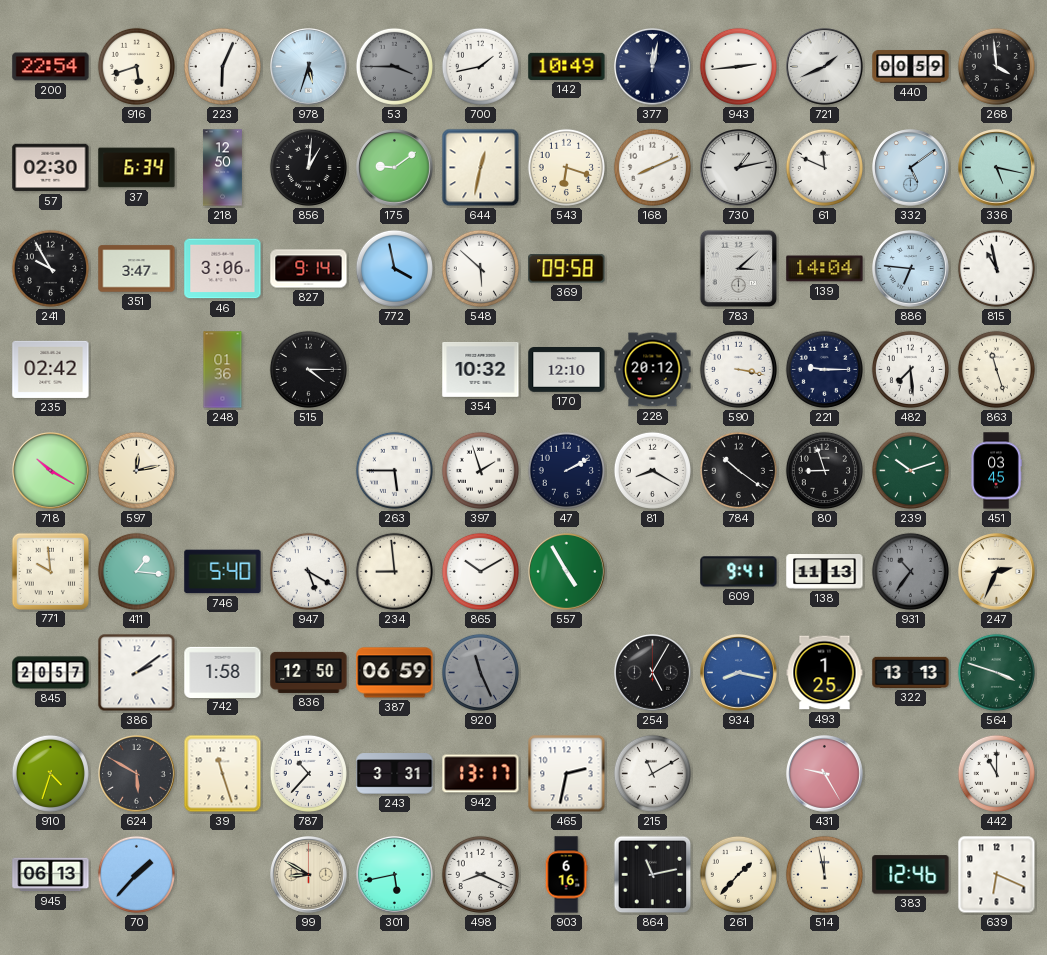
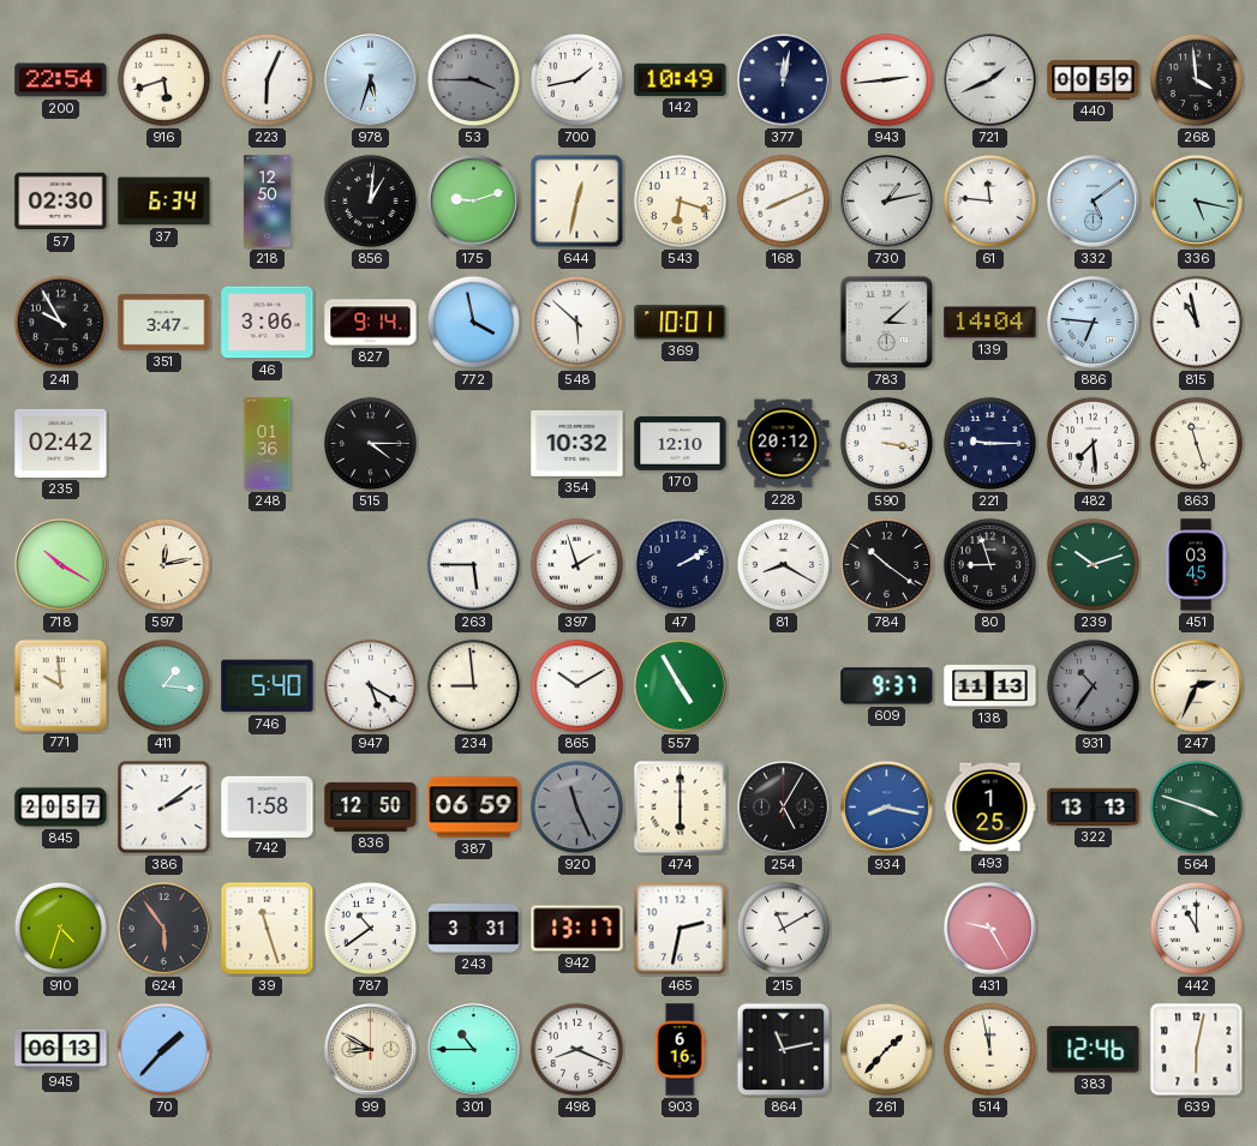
175: 9:09 -> 9:12
61: 11:49 -> 11:46
369: 09:58 -> 10:01
609: 9:41 -> 9:37
474: none -> 6:00
624: 5:50 -> 5:54
787: 10:37 -> 10:39
301: 5:43 -> 10:45
639: 6:19 -> 6:02
